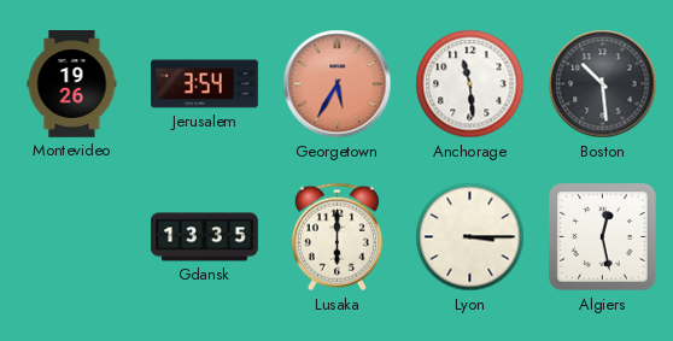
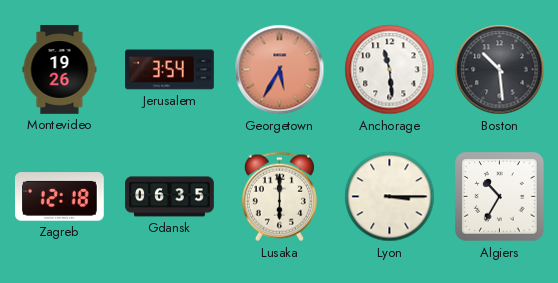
Zagreb: none -> 12:18
Gdansk: 13:35 -> 06:35
Algiers: 12:28 -> 10:35
